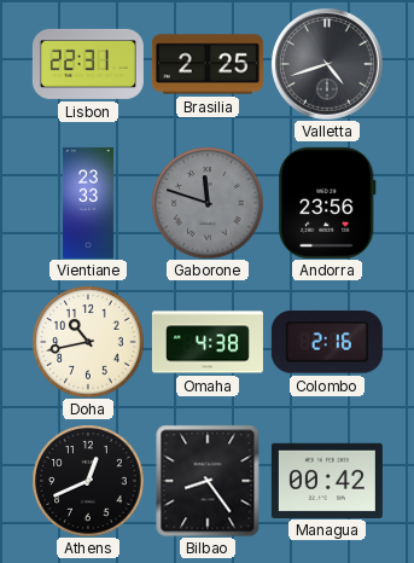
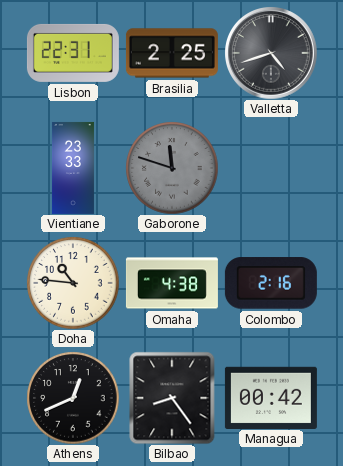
Andorra: 23:56 -> none
Doha: 10:43 -> 10:46
